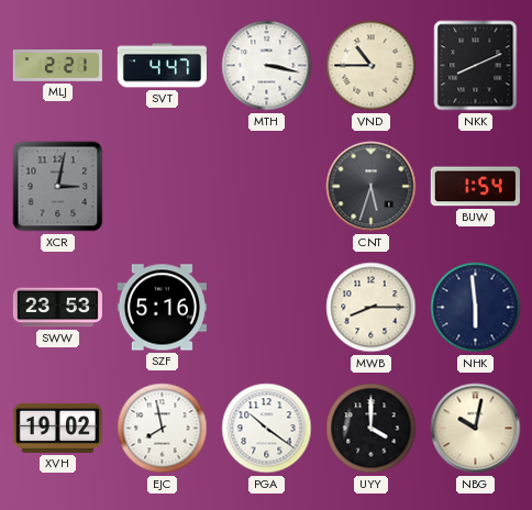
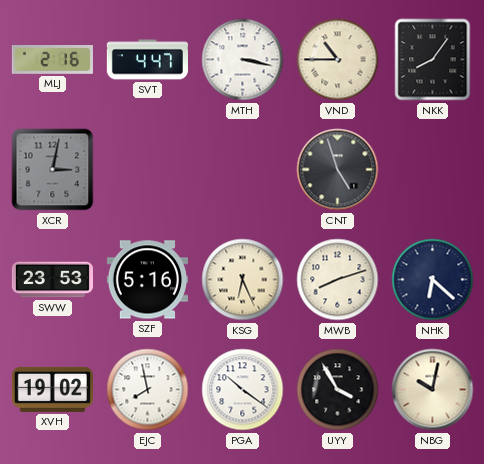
MLJ: 2:21 -> 2:16
NKK: 8:11 -> 8:06
CNT: 5:33 -> 4:57
BUW: 1:54 -> none
KSG: none -> 6:26
MWB: 8:15 -> 8:12
NHK: 5:59 -> 6:22
UYY: 4:00 -> 3:55
